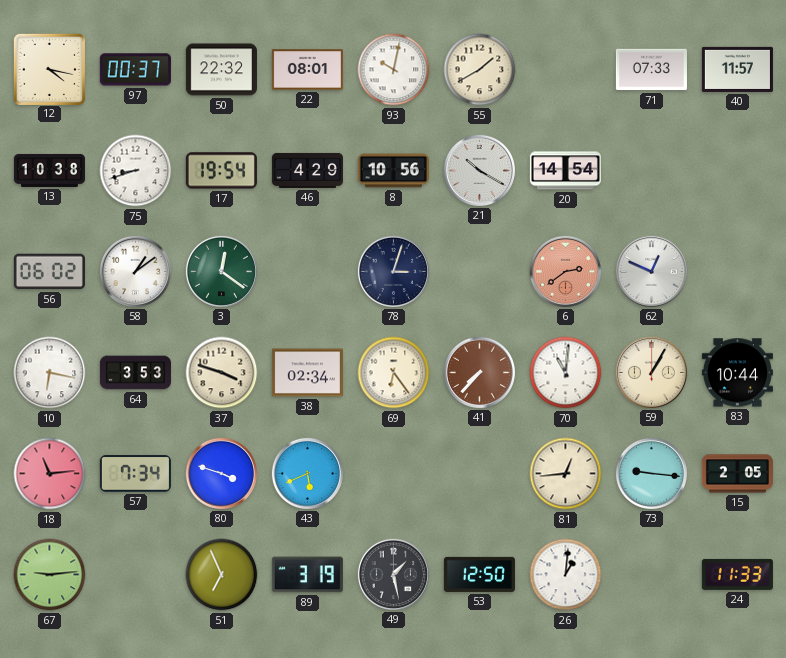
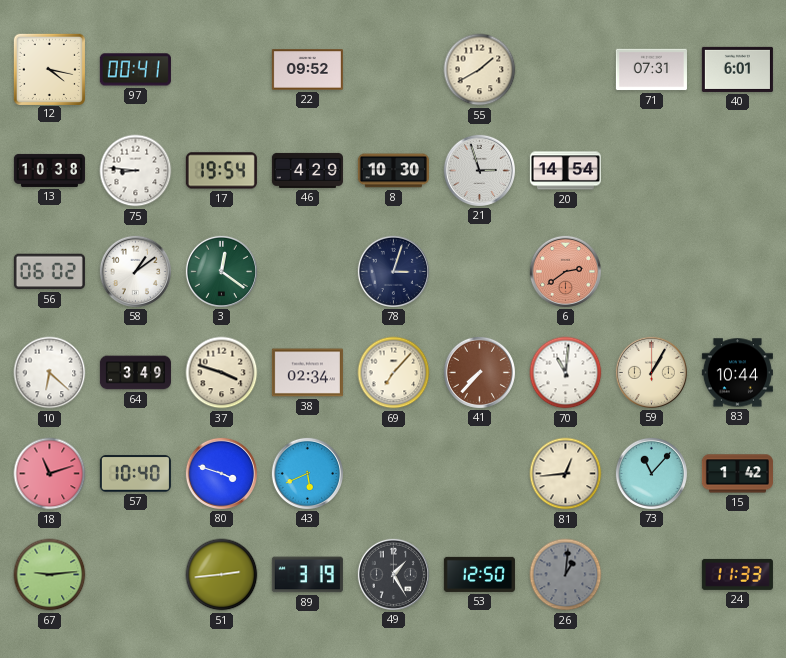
97: 00:37 -> 00:41
50: 22:32 -> none
22: 08:01 -> 09:52
93: 10:02 -> none
71: 07:33 -> 07:31
40: 11:57 -> 6:01
75: 8:42 -> 8:46
8: 10:56 -> 10:30
21: 10:20 -> 2:57
62: 12:49 -> none
10: 6:17 -> 6:22
64: 3:53 -> 3:49
69: 6:24 -> 7:07
18: 11:14 -> 11:12
57: 7:34 -> 10:40
73: 9:16 -> 11:07
15: 2:05 -> 1:42
51: 6:56 -> 2:44
49: 1:28 -> 1:25
26 dial: white -> grey
